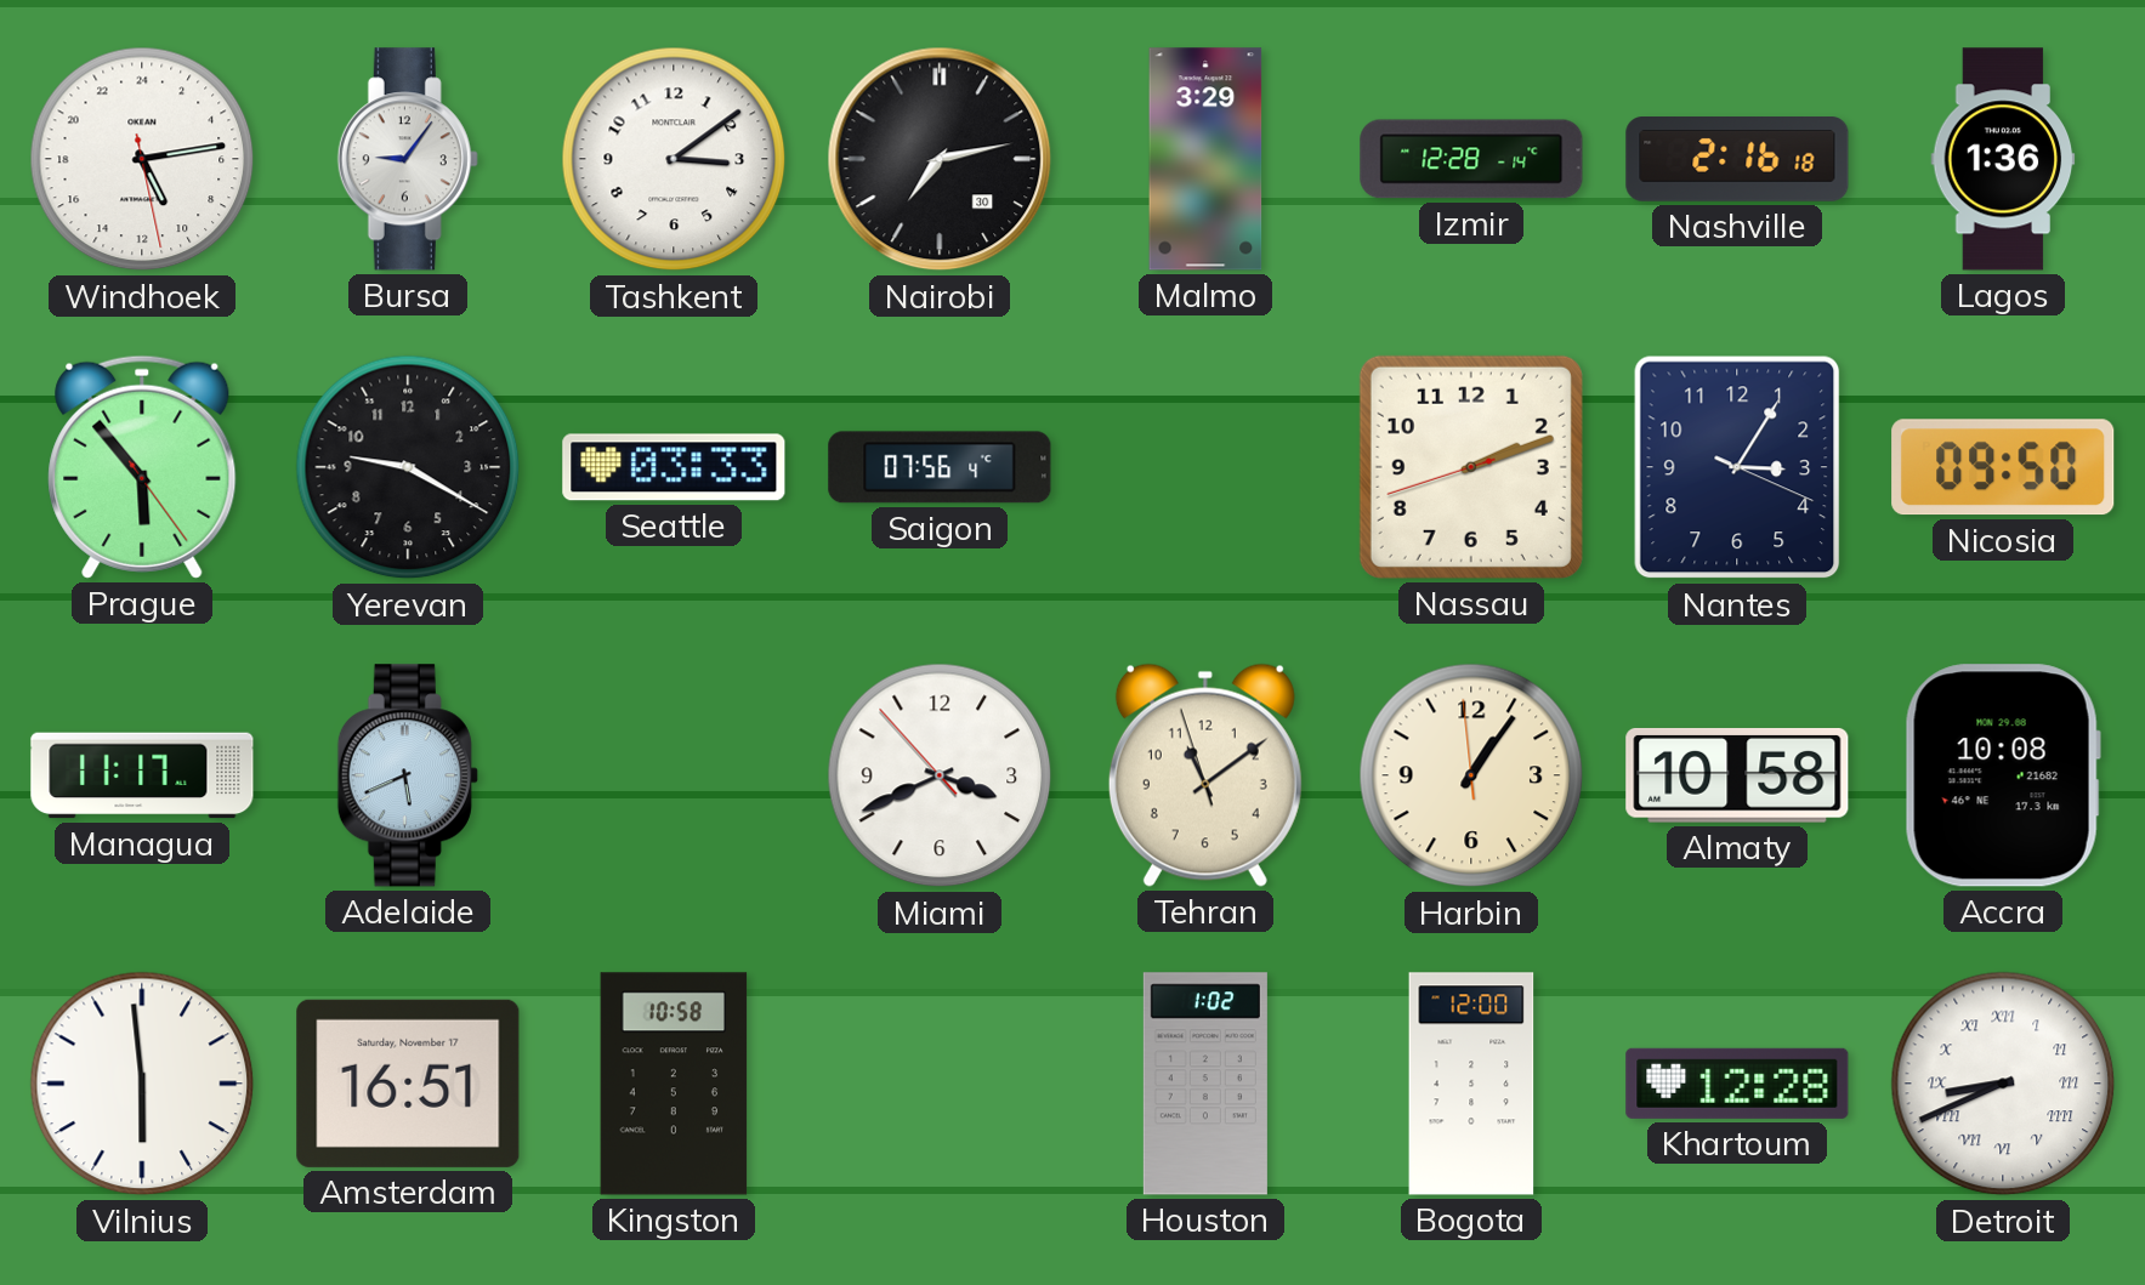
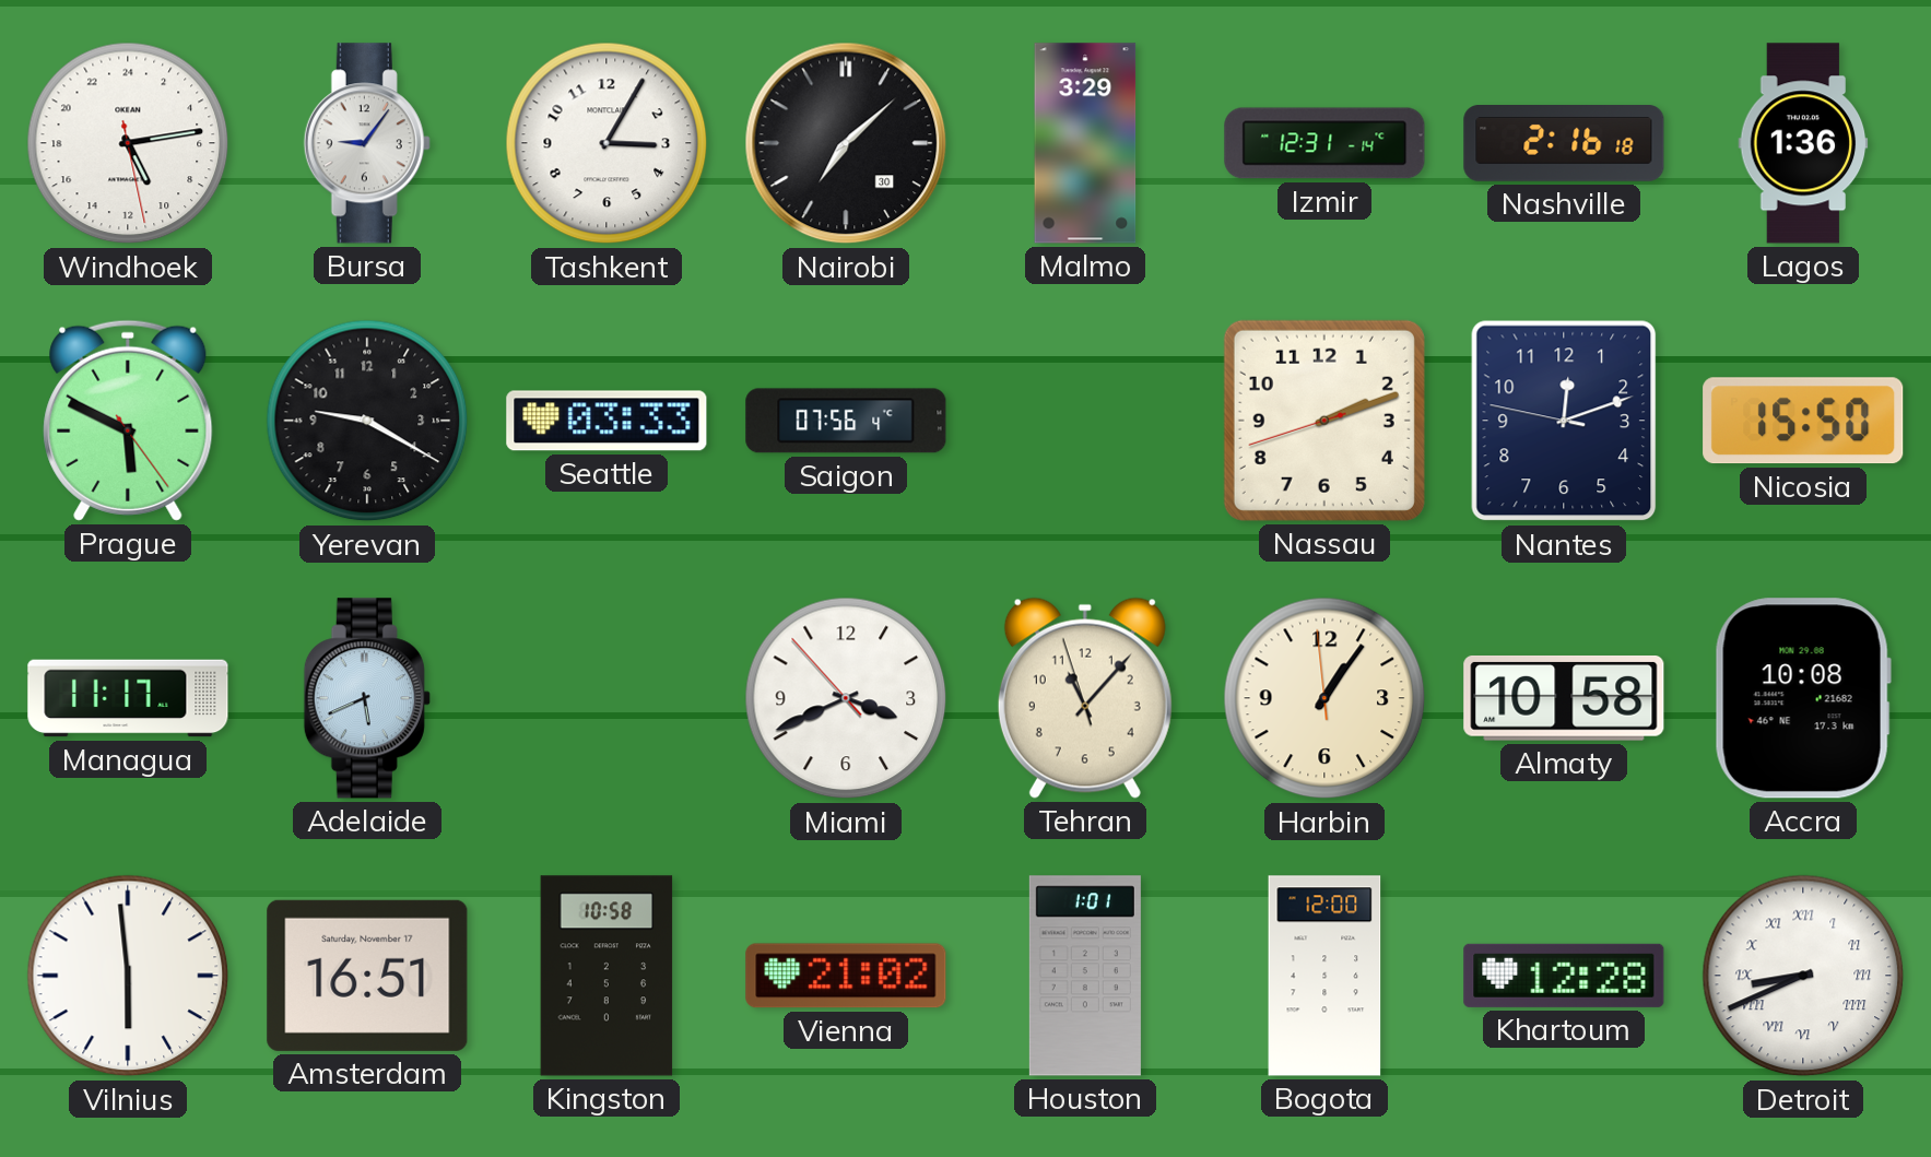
Tashkent: 3:09 -> 3:05
Nairobi: 7:13 -> 7:08
Izmir: 12:28 -> 12:31
Prague: 5:53 -> 5:49
Nantes: 3:05 -> 12:11
Nicosia: 09:50 -> 15:50
Tehran: 11:08 -> 11:06
Vienna: none -> 21:02
Houston: 1:02 -> 1:01
